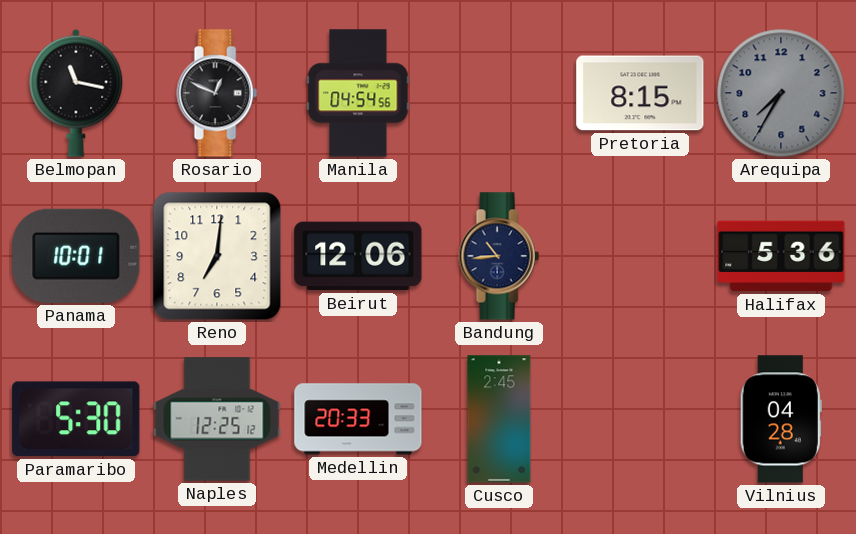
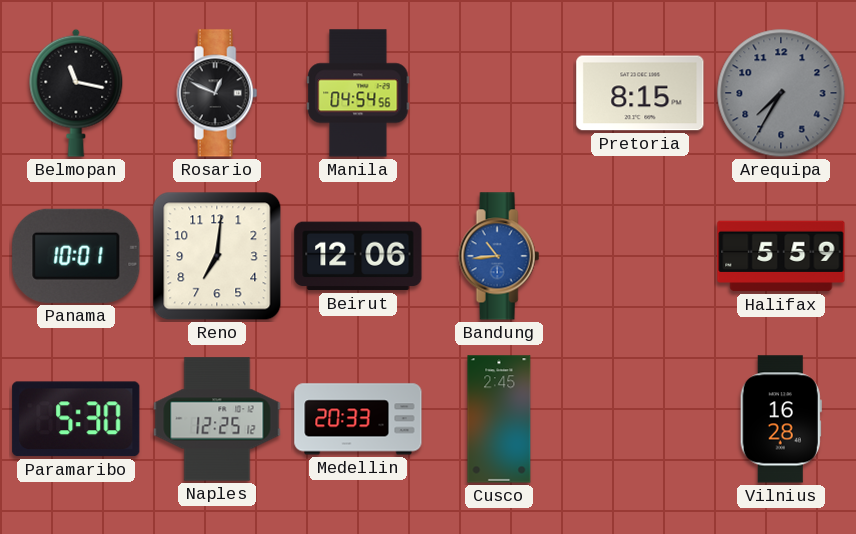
Bandung dial: navy -> blue
Halifax: 5:36 -> 5:59
Vilnius: 04:28 -> 16:28
